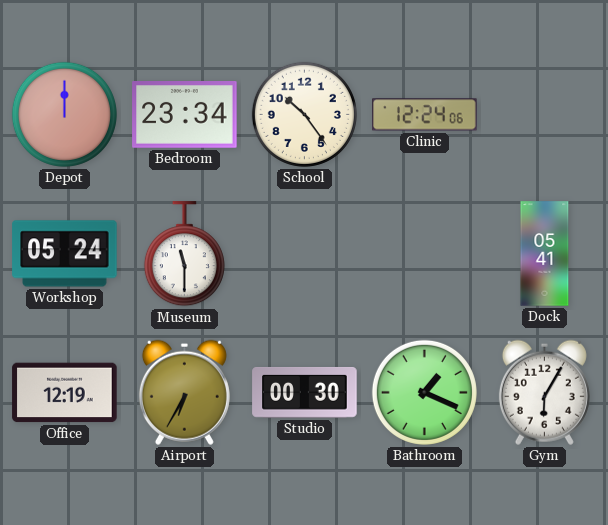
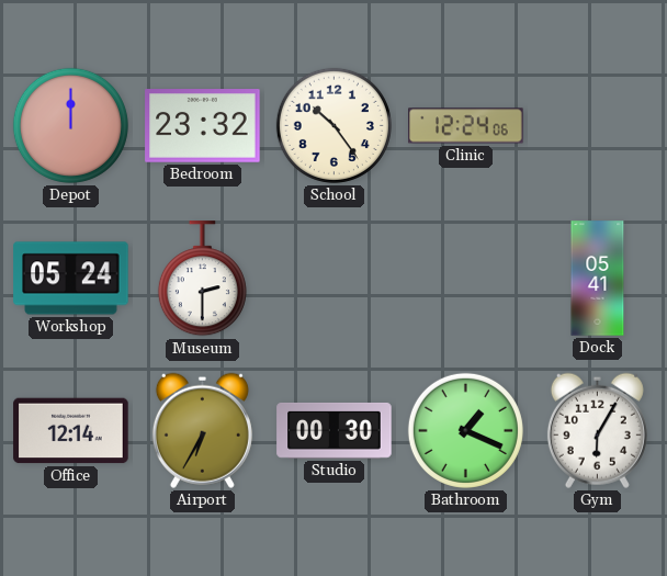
Bedroom: 23:34 -> 23:32
Museum: 11:30 -> 2:30
Office: 12:19 -> 12:14
